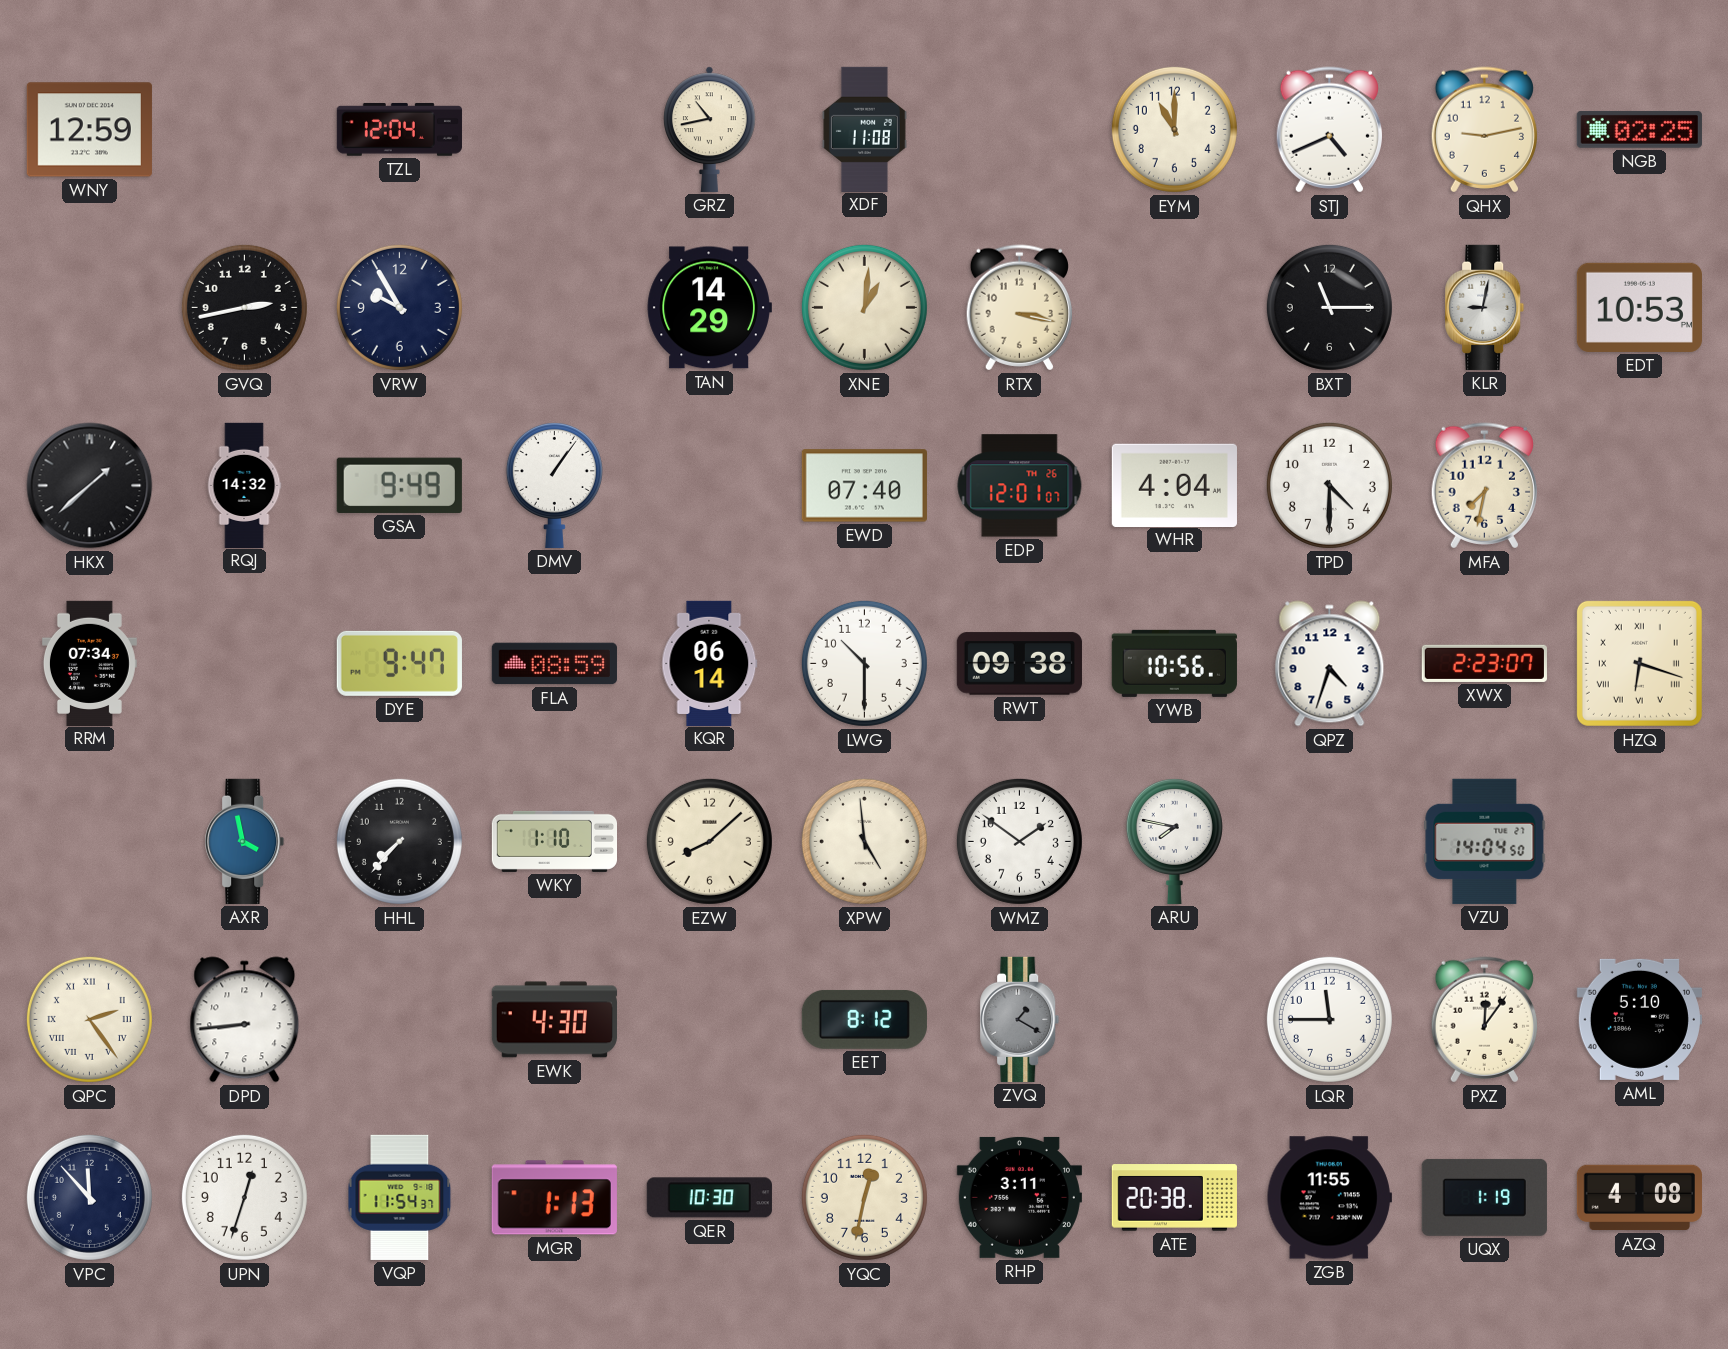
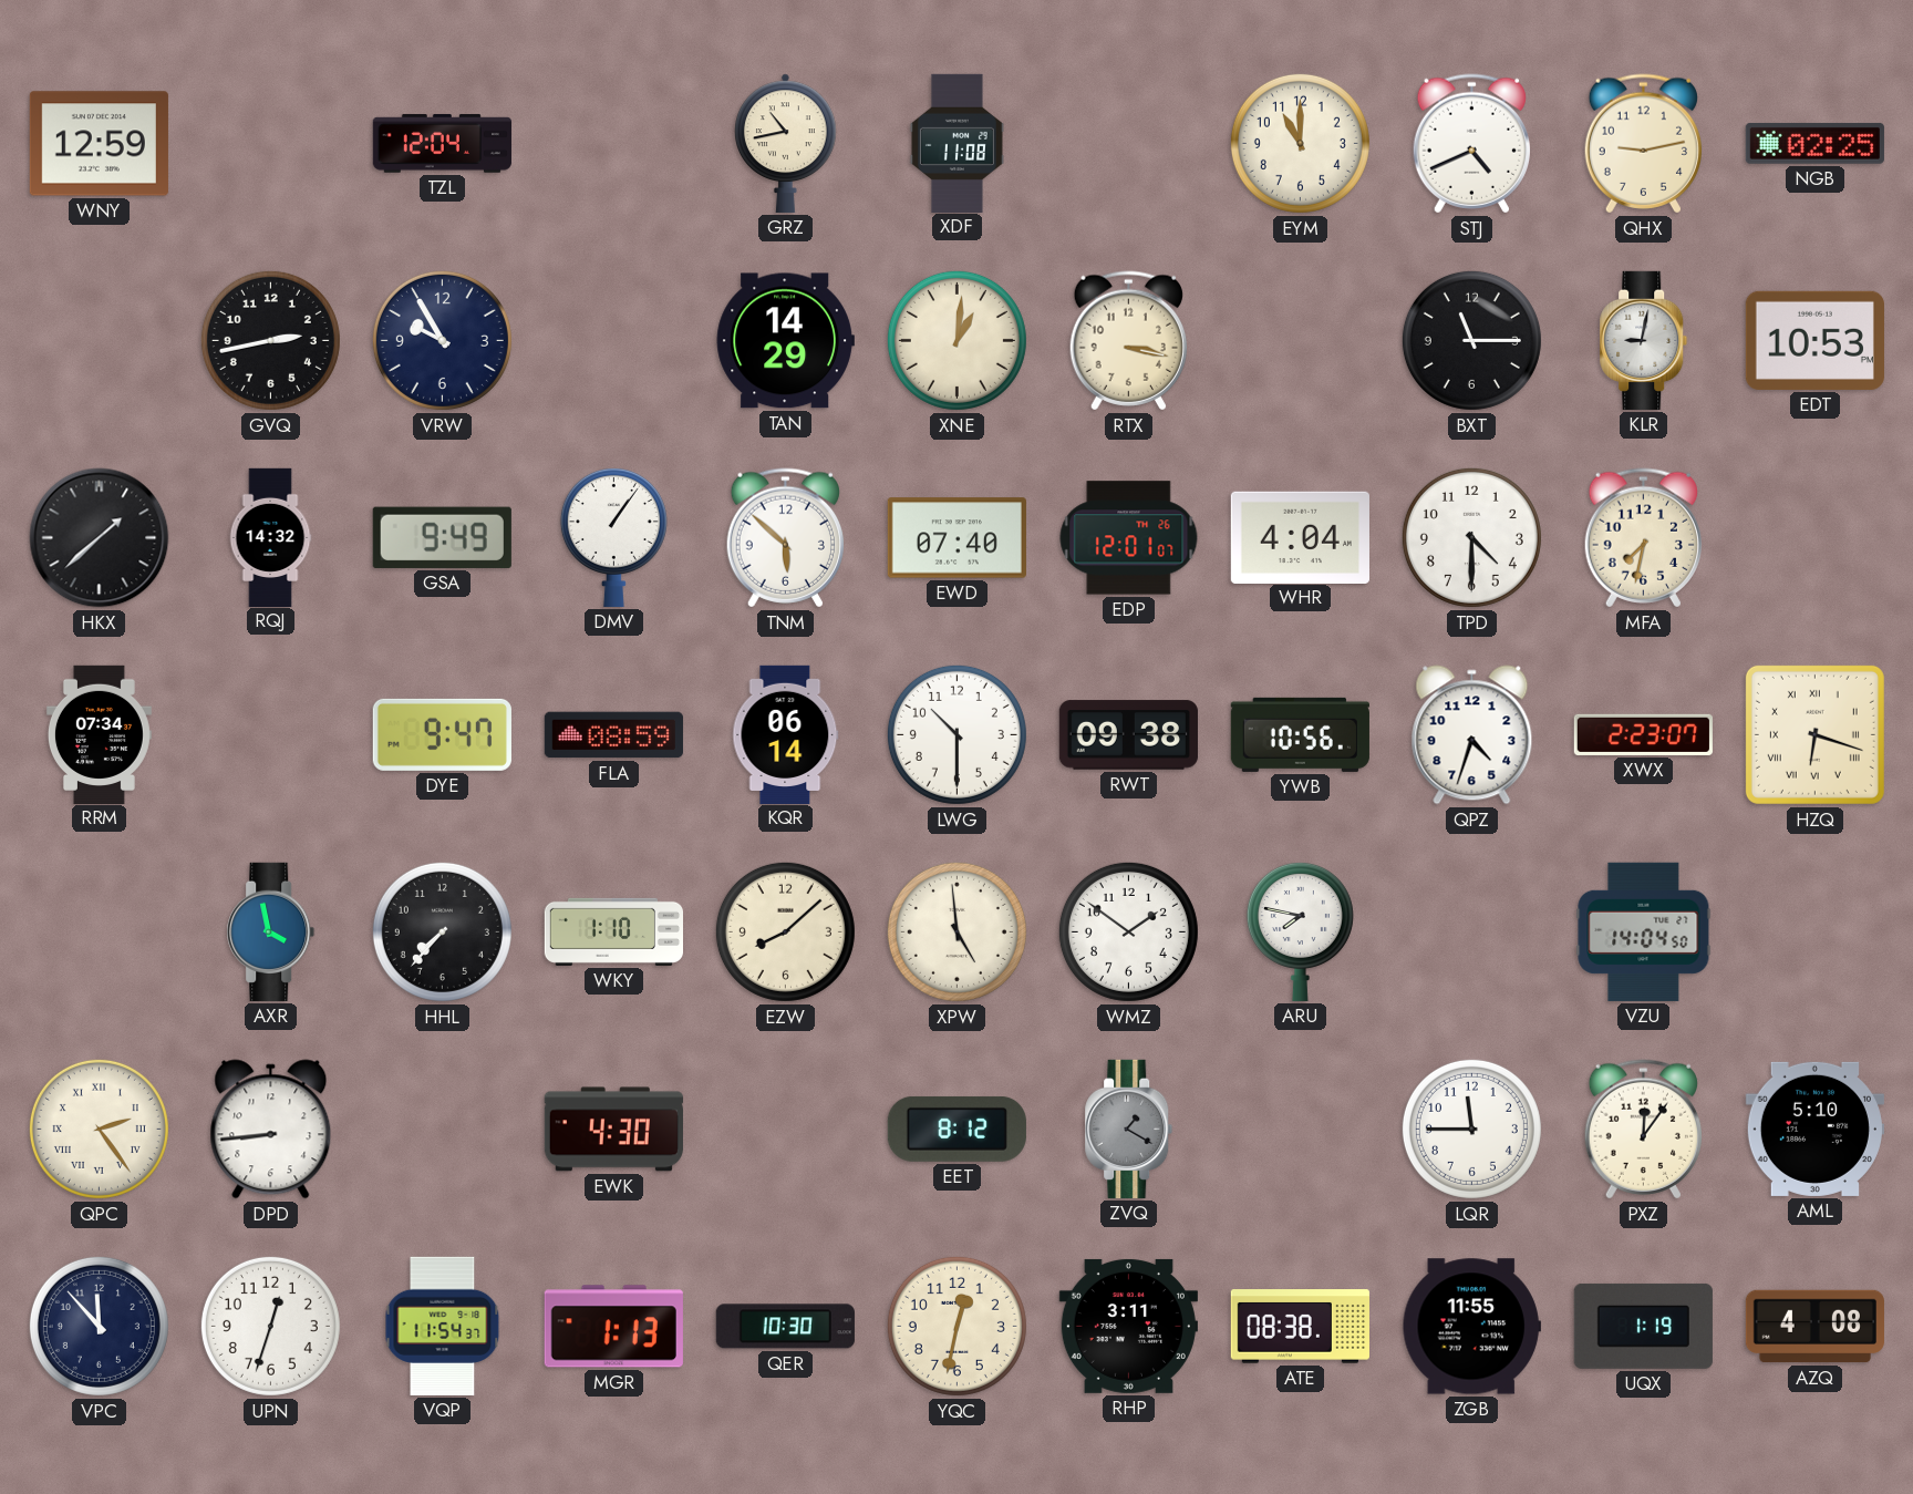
TNM: none -> 5:52
ATE: 20:38 -> 08:38
